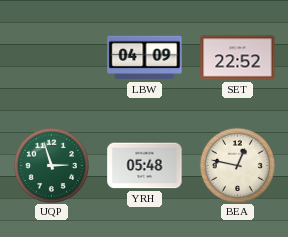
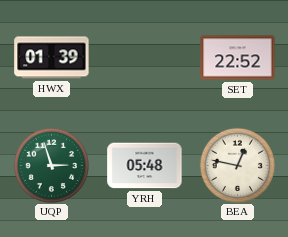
HWX: none -> 01:39
LBW: 04:09 -> none
